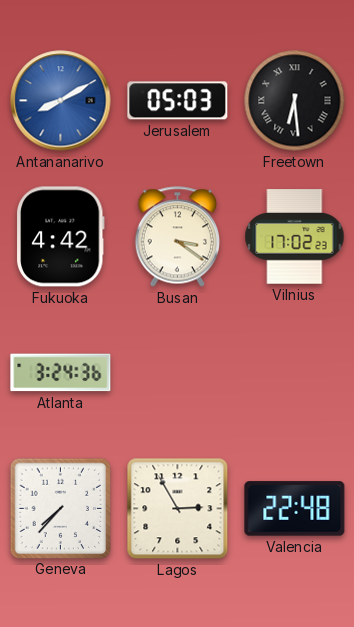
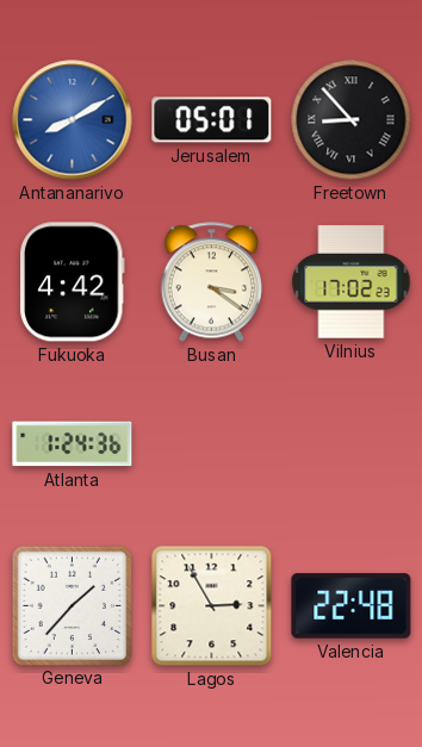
Jerusalem: 05:03 -> 05:01
Freetown: 6:29 -> 8:53
Atlanta: 3:24 -> 1:24
Geneva: 7:37 -> 1:37
